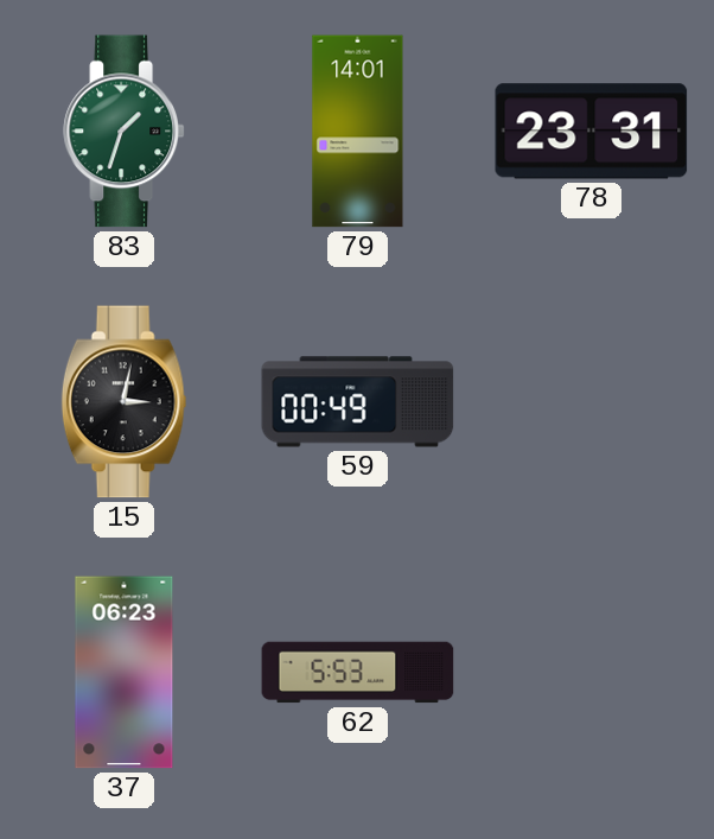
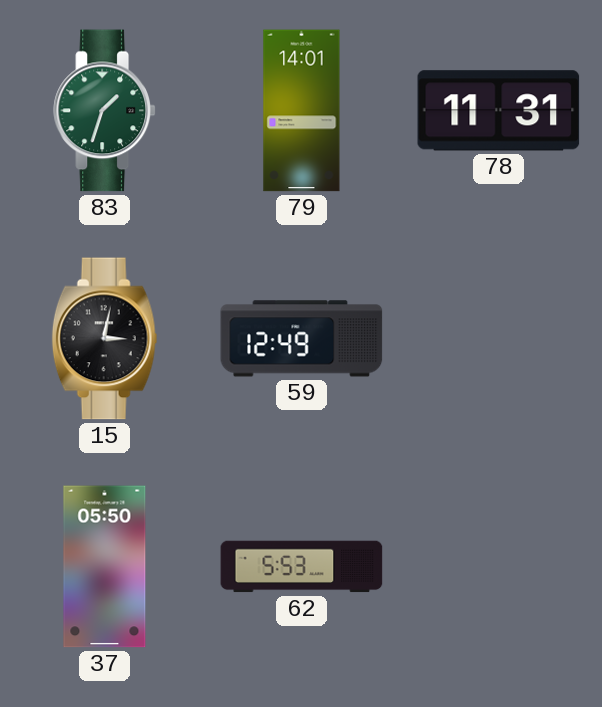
78: 23:31 -> 11:31
59: 00:49 -> 12:49
37: 06:23 -> 05:50
